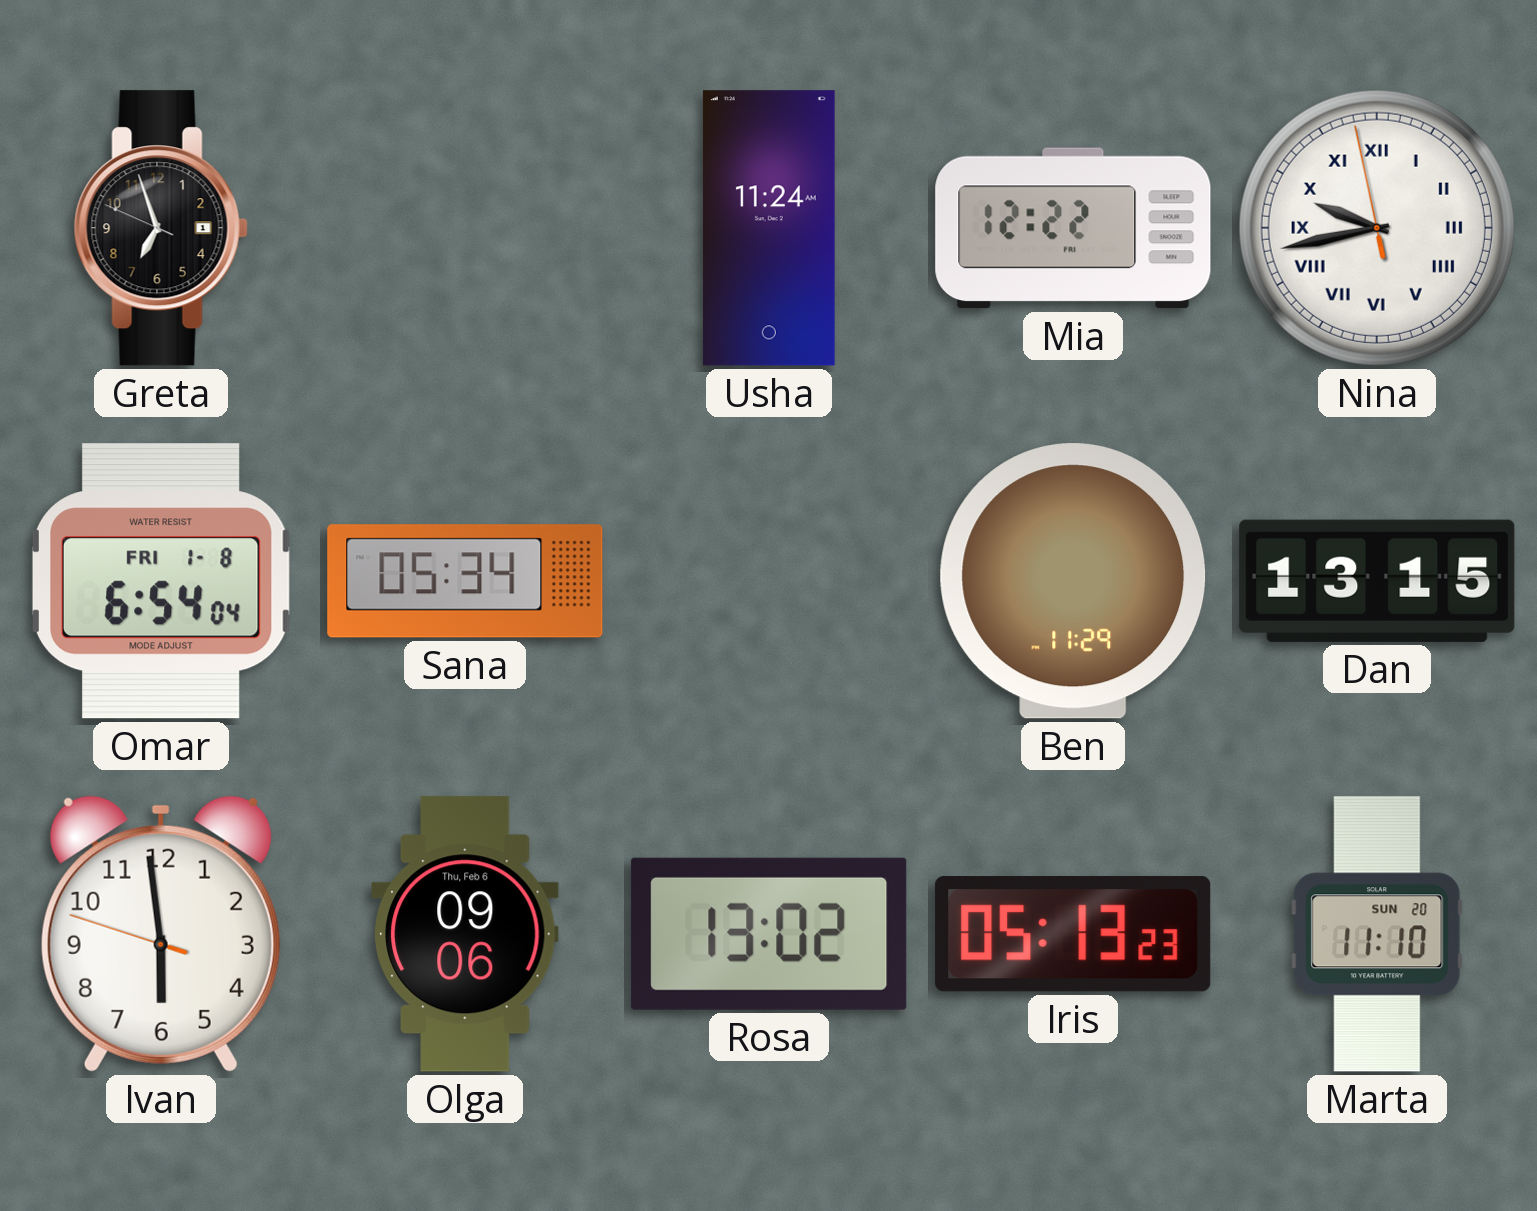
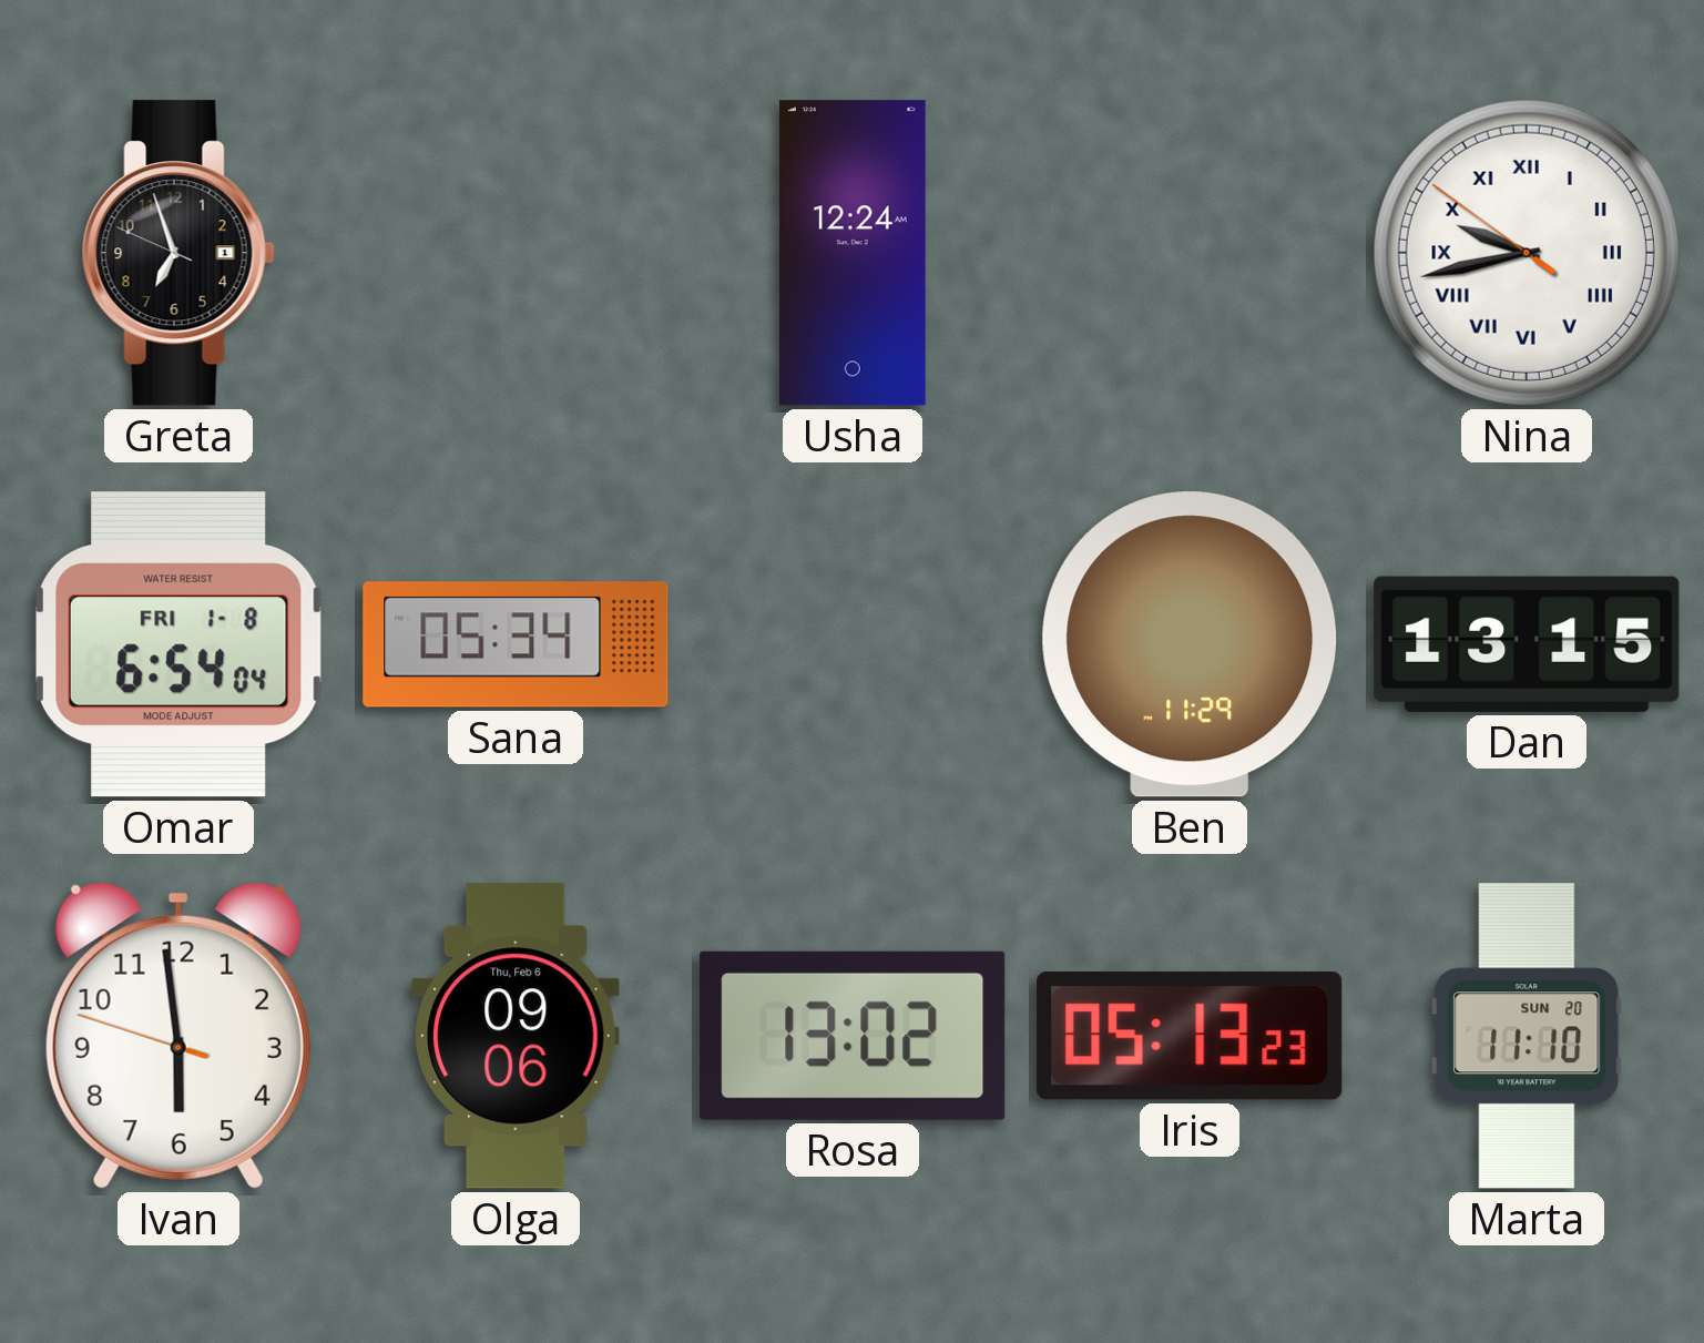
Usha: 11:24 -> 12:24
Mia: 12:22 -> none
Nina: 9:42:58 -> 9:42:51
